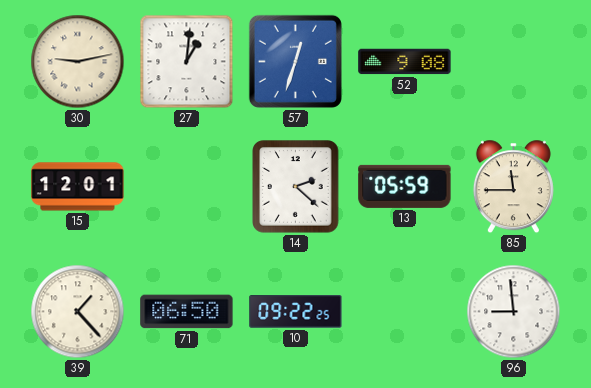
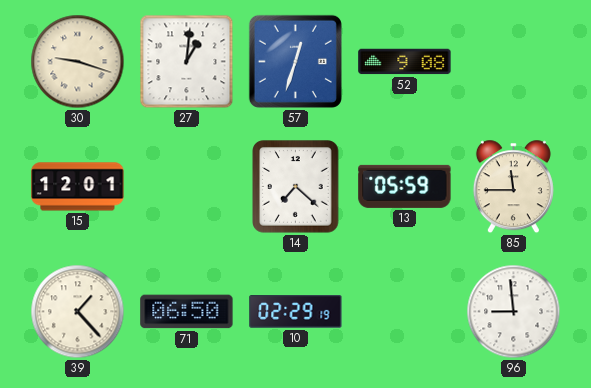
30: 9:13 -> 9:18
14: 2:22 -> 7:22
10: 09:22 -> 02:29
